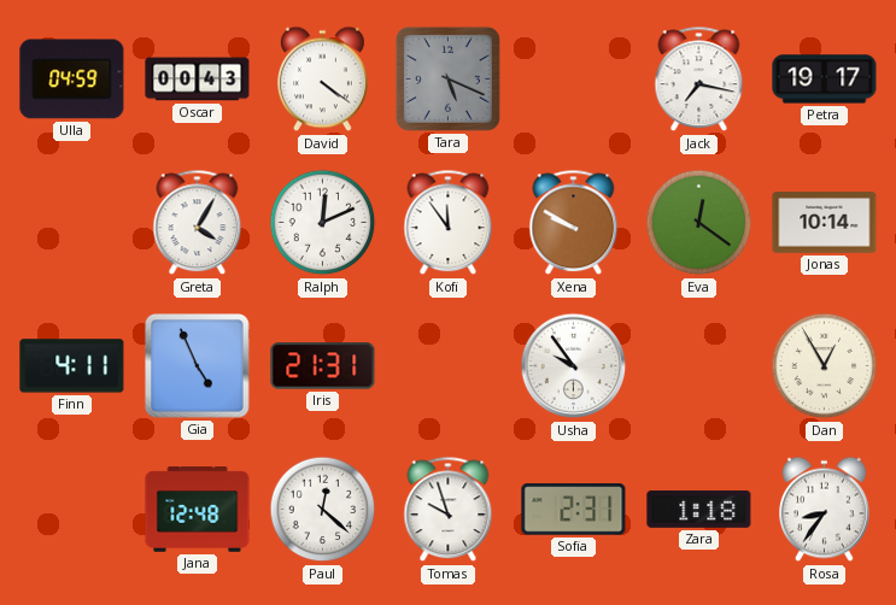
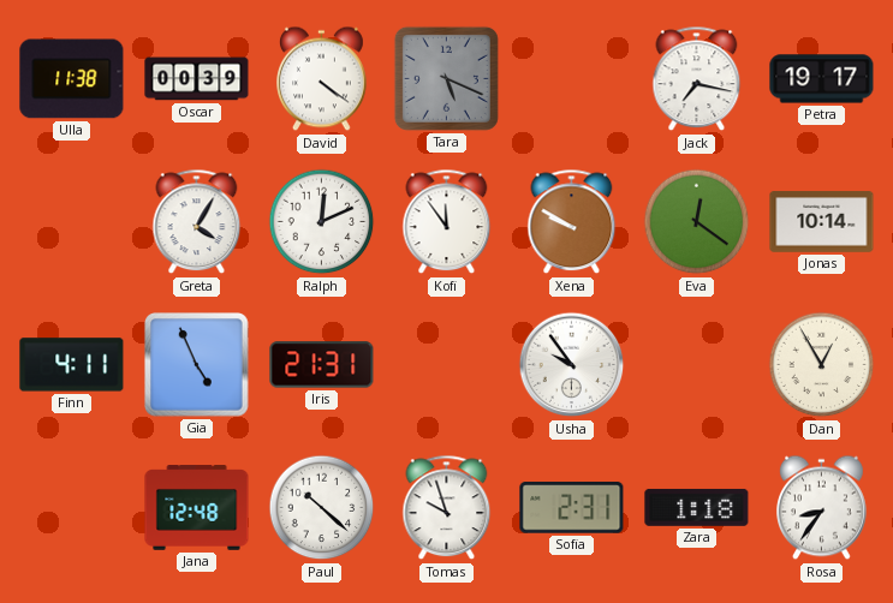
Ulla: 04:59 -> 11:38
Oscar: 00:43 -> 00:39
Paul: 12:22 -> 10:22
